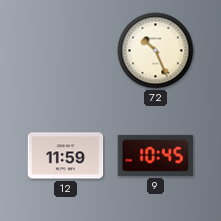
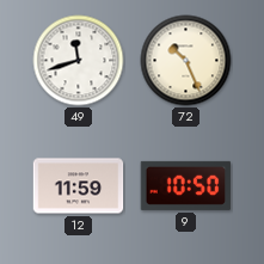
49: none -> 11:42
9: 10:45 -> 10:50
